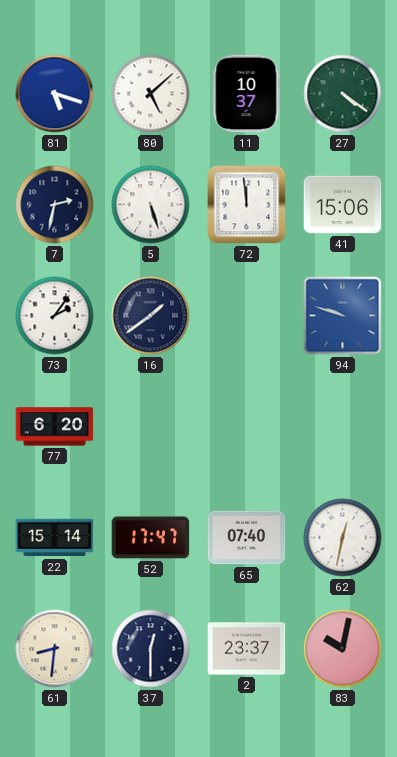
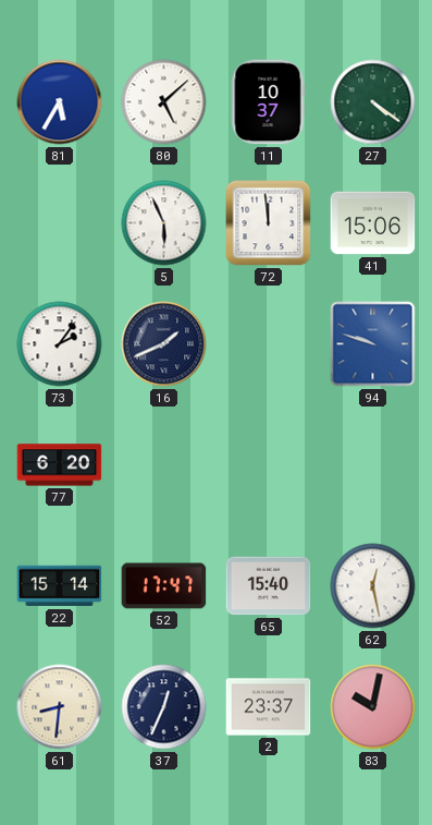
81: 5:18 -> 5:35
7: 2:32 -> none
5: 5:27 -> 5:56
16: 1:39 -> 1:41
65: 07:40 -> 15:40
62: 12:32 -> 12:28
37: 12:30 -> 12:34
